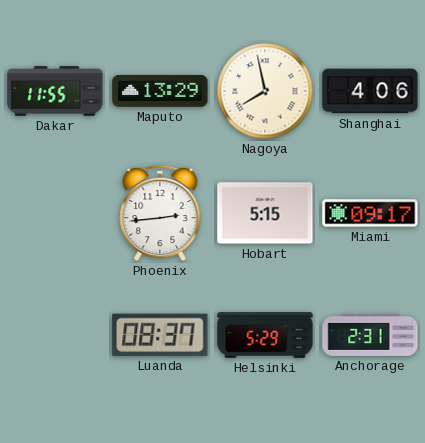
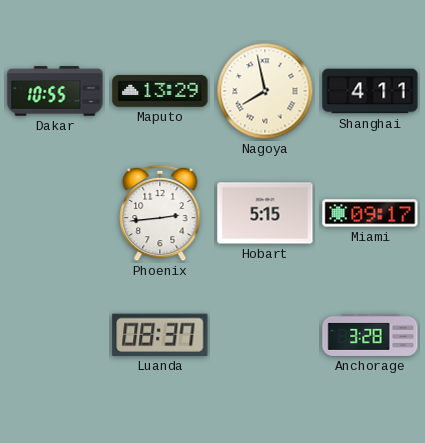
Dakar: 11:55 -> 10:55
Shanghai: 4:06 -> 4:11
Helsinki: 5:29 -> none
Anchorage: 2:31 -> 3:28
